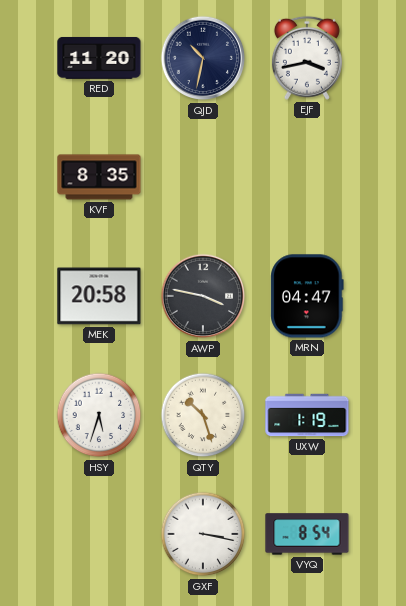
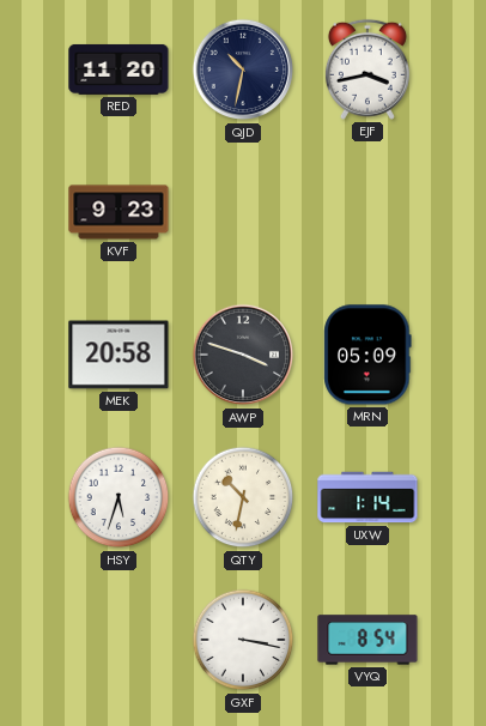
KVF: 8:35 -> 9:23
AWP: 3:47 -> 3:48
MRN: 04:47 -> 05:09
QTY: 10:27 -> 10:32
UXW: 1:19 -> 1:14
